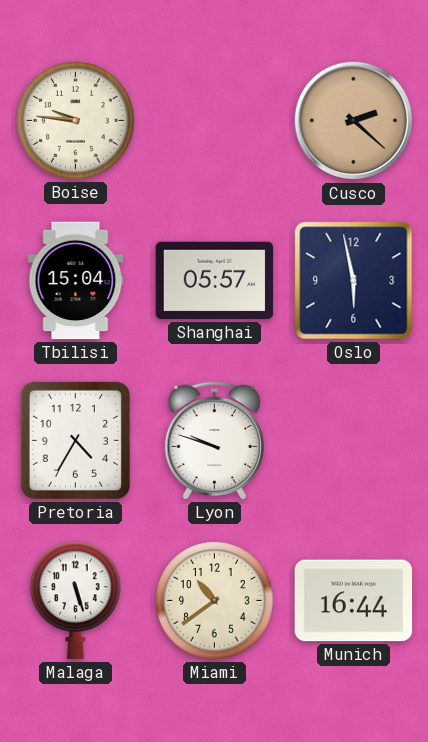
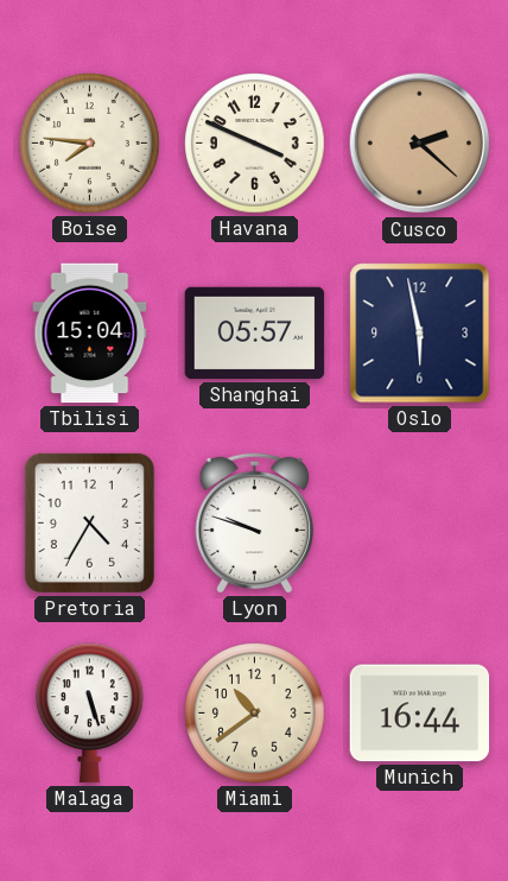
Boise: 9:46 -> 7:46
Havana: none -> 3:49
